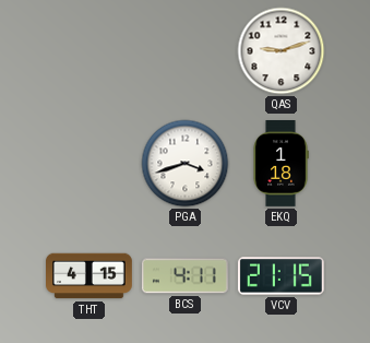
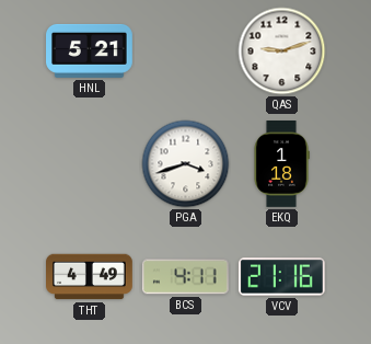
HNL: none -> 5:21
THT: 4:15 -> 4:49
VCV: 21:15 -> 21:16
